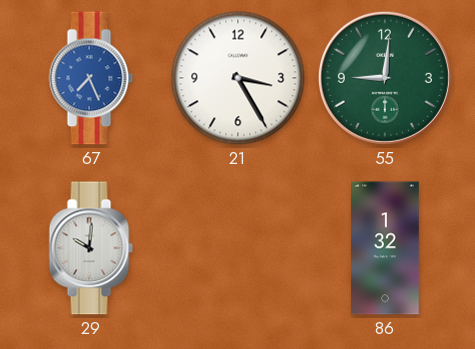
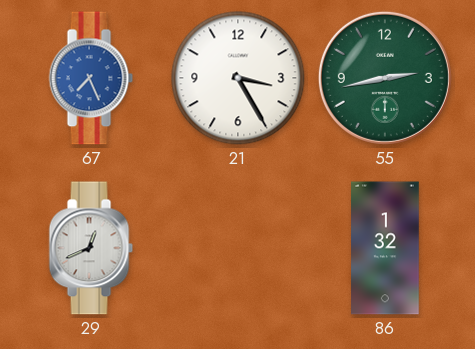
55: 9:01 -> 2:43
29: 10:01 -> 12:41
